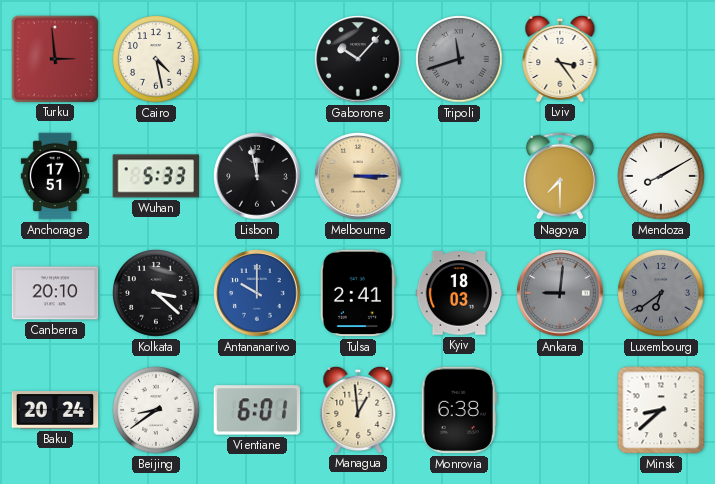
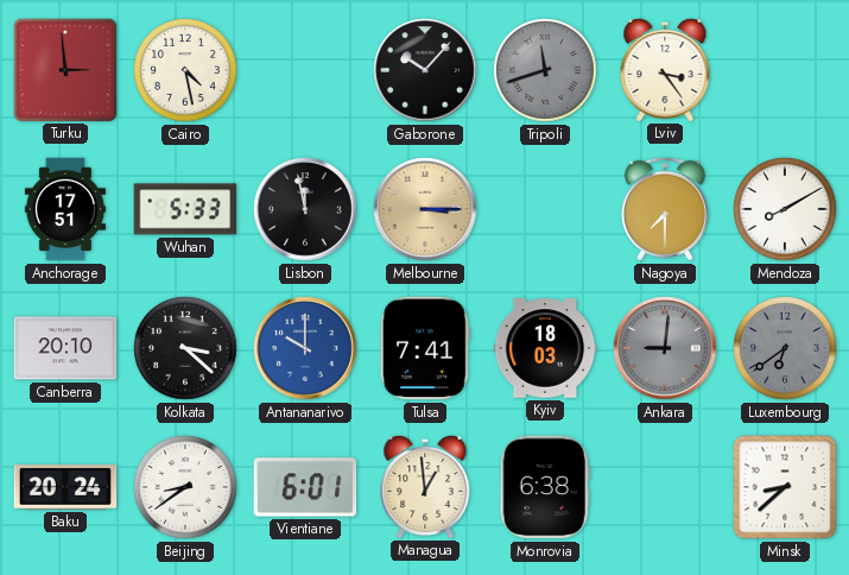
Tulsa: 2:41 -> 7:41
